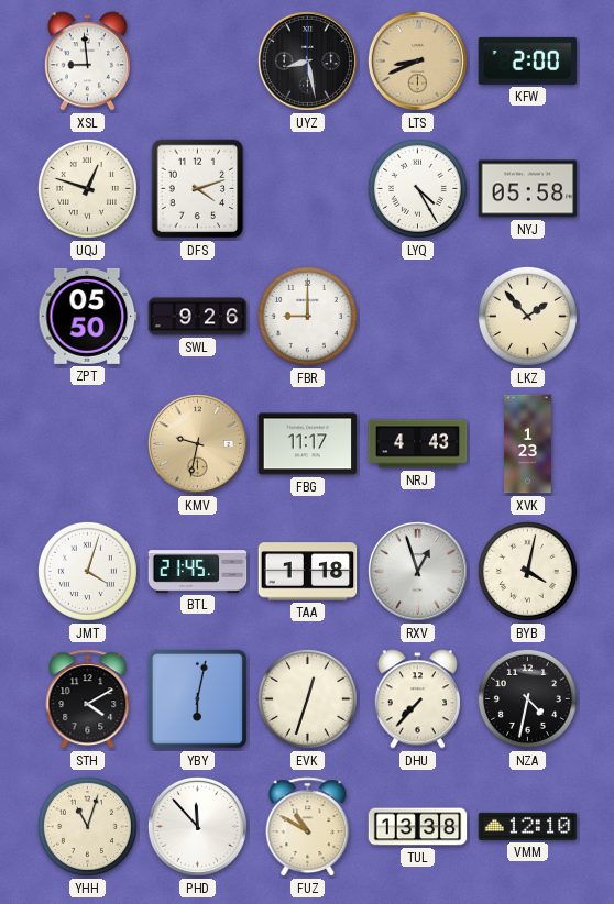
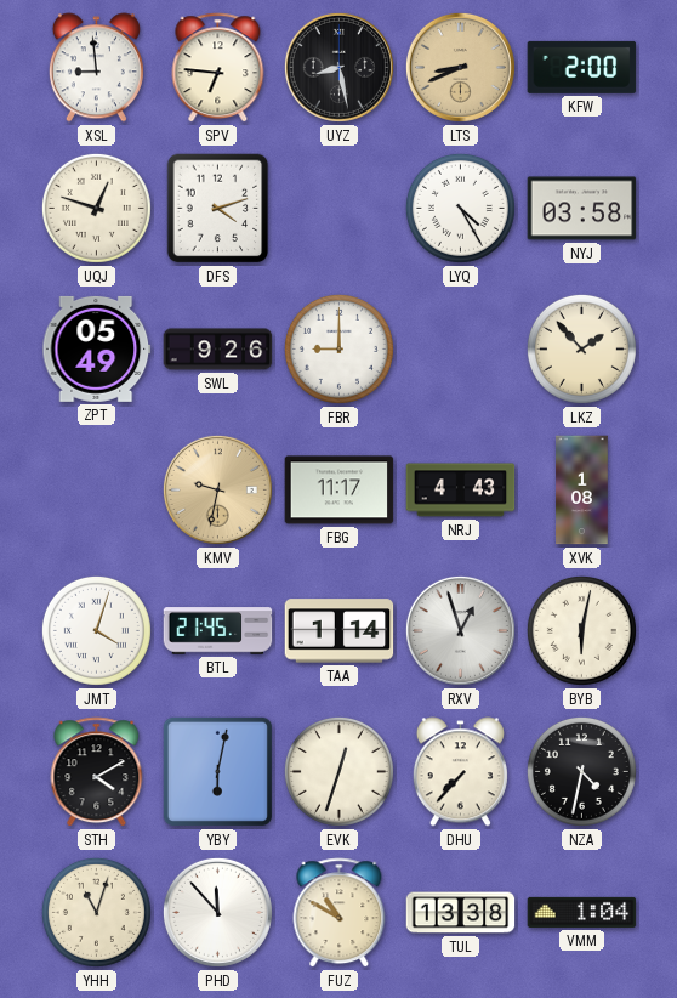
SPV: none -> 6:46
NYJ: 05:58 -> 03:58
ZPT: 05:50 -> 05:49
XVK: 1:23 -> 1:08
TAA: 1:18 -> 1:14
BYB: 4:02 -> 6:02
VMM: 12:10 -> 1:04
